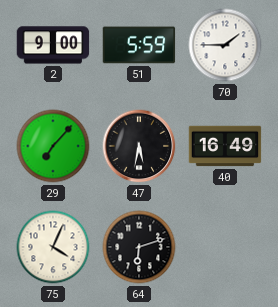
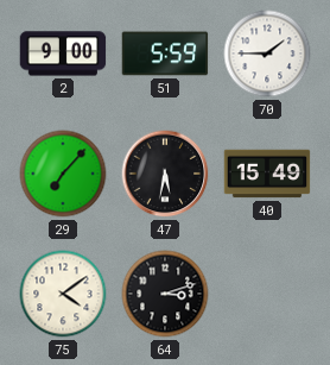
40: 16:49 -> 15:49
75: 4:04 -> 4:09
64: 6:12 -> 3:12
